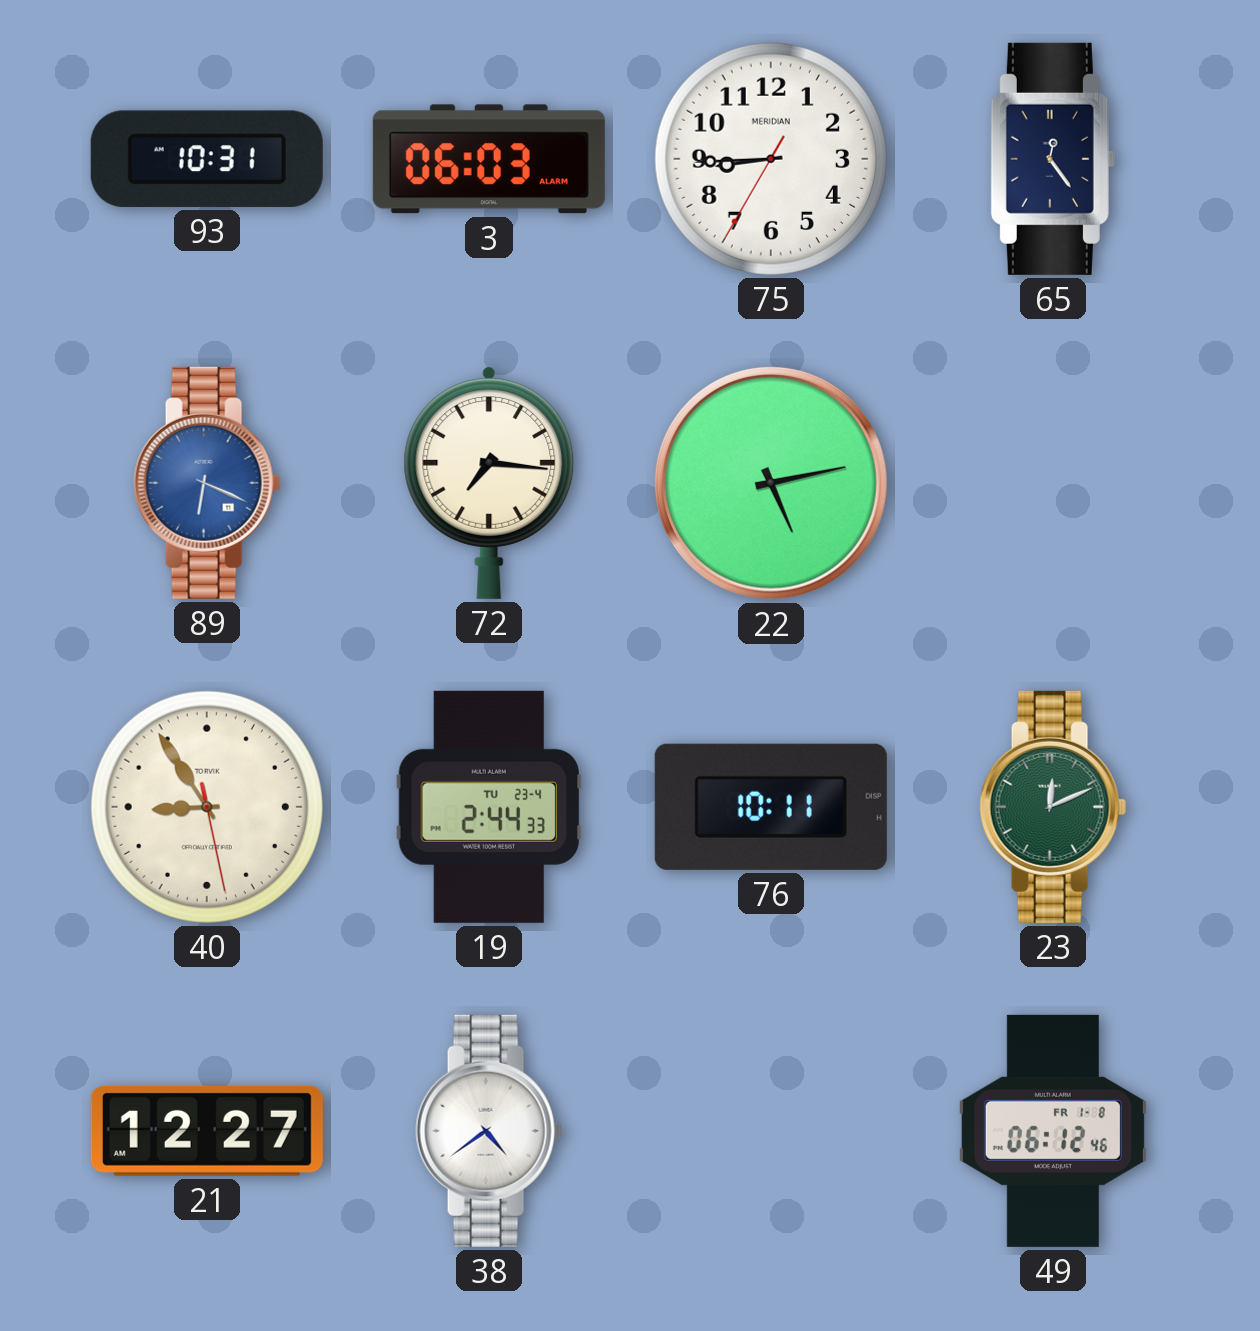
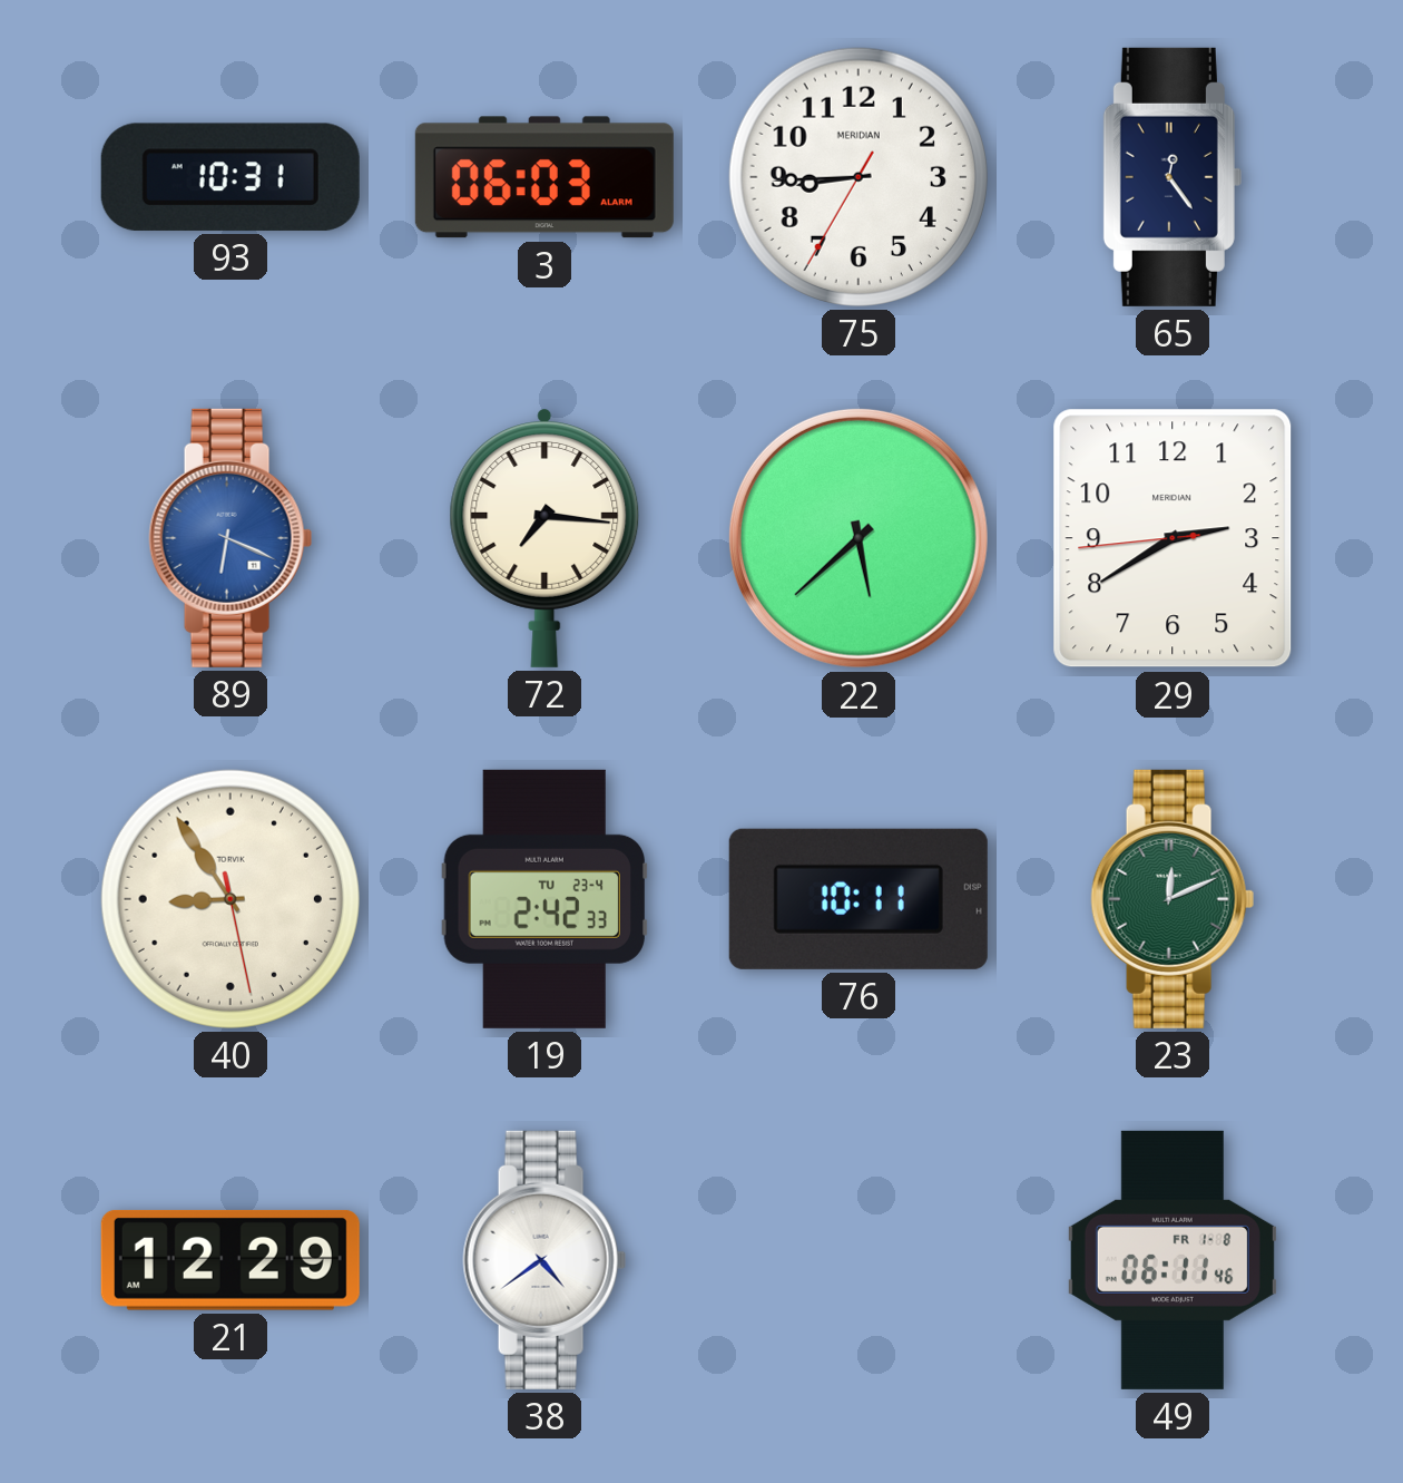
22: 5:13 -> 5:38
29: none -> 2:39
19: 2:44 -> 2:42
21: 12:27 -> 12:29
49: 06:12 -> 06:11
